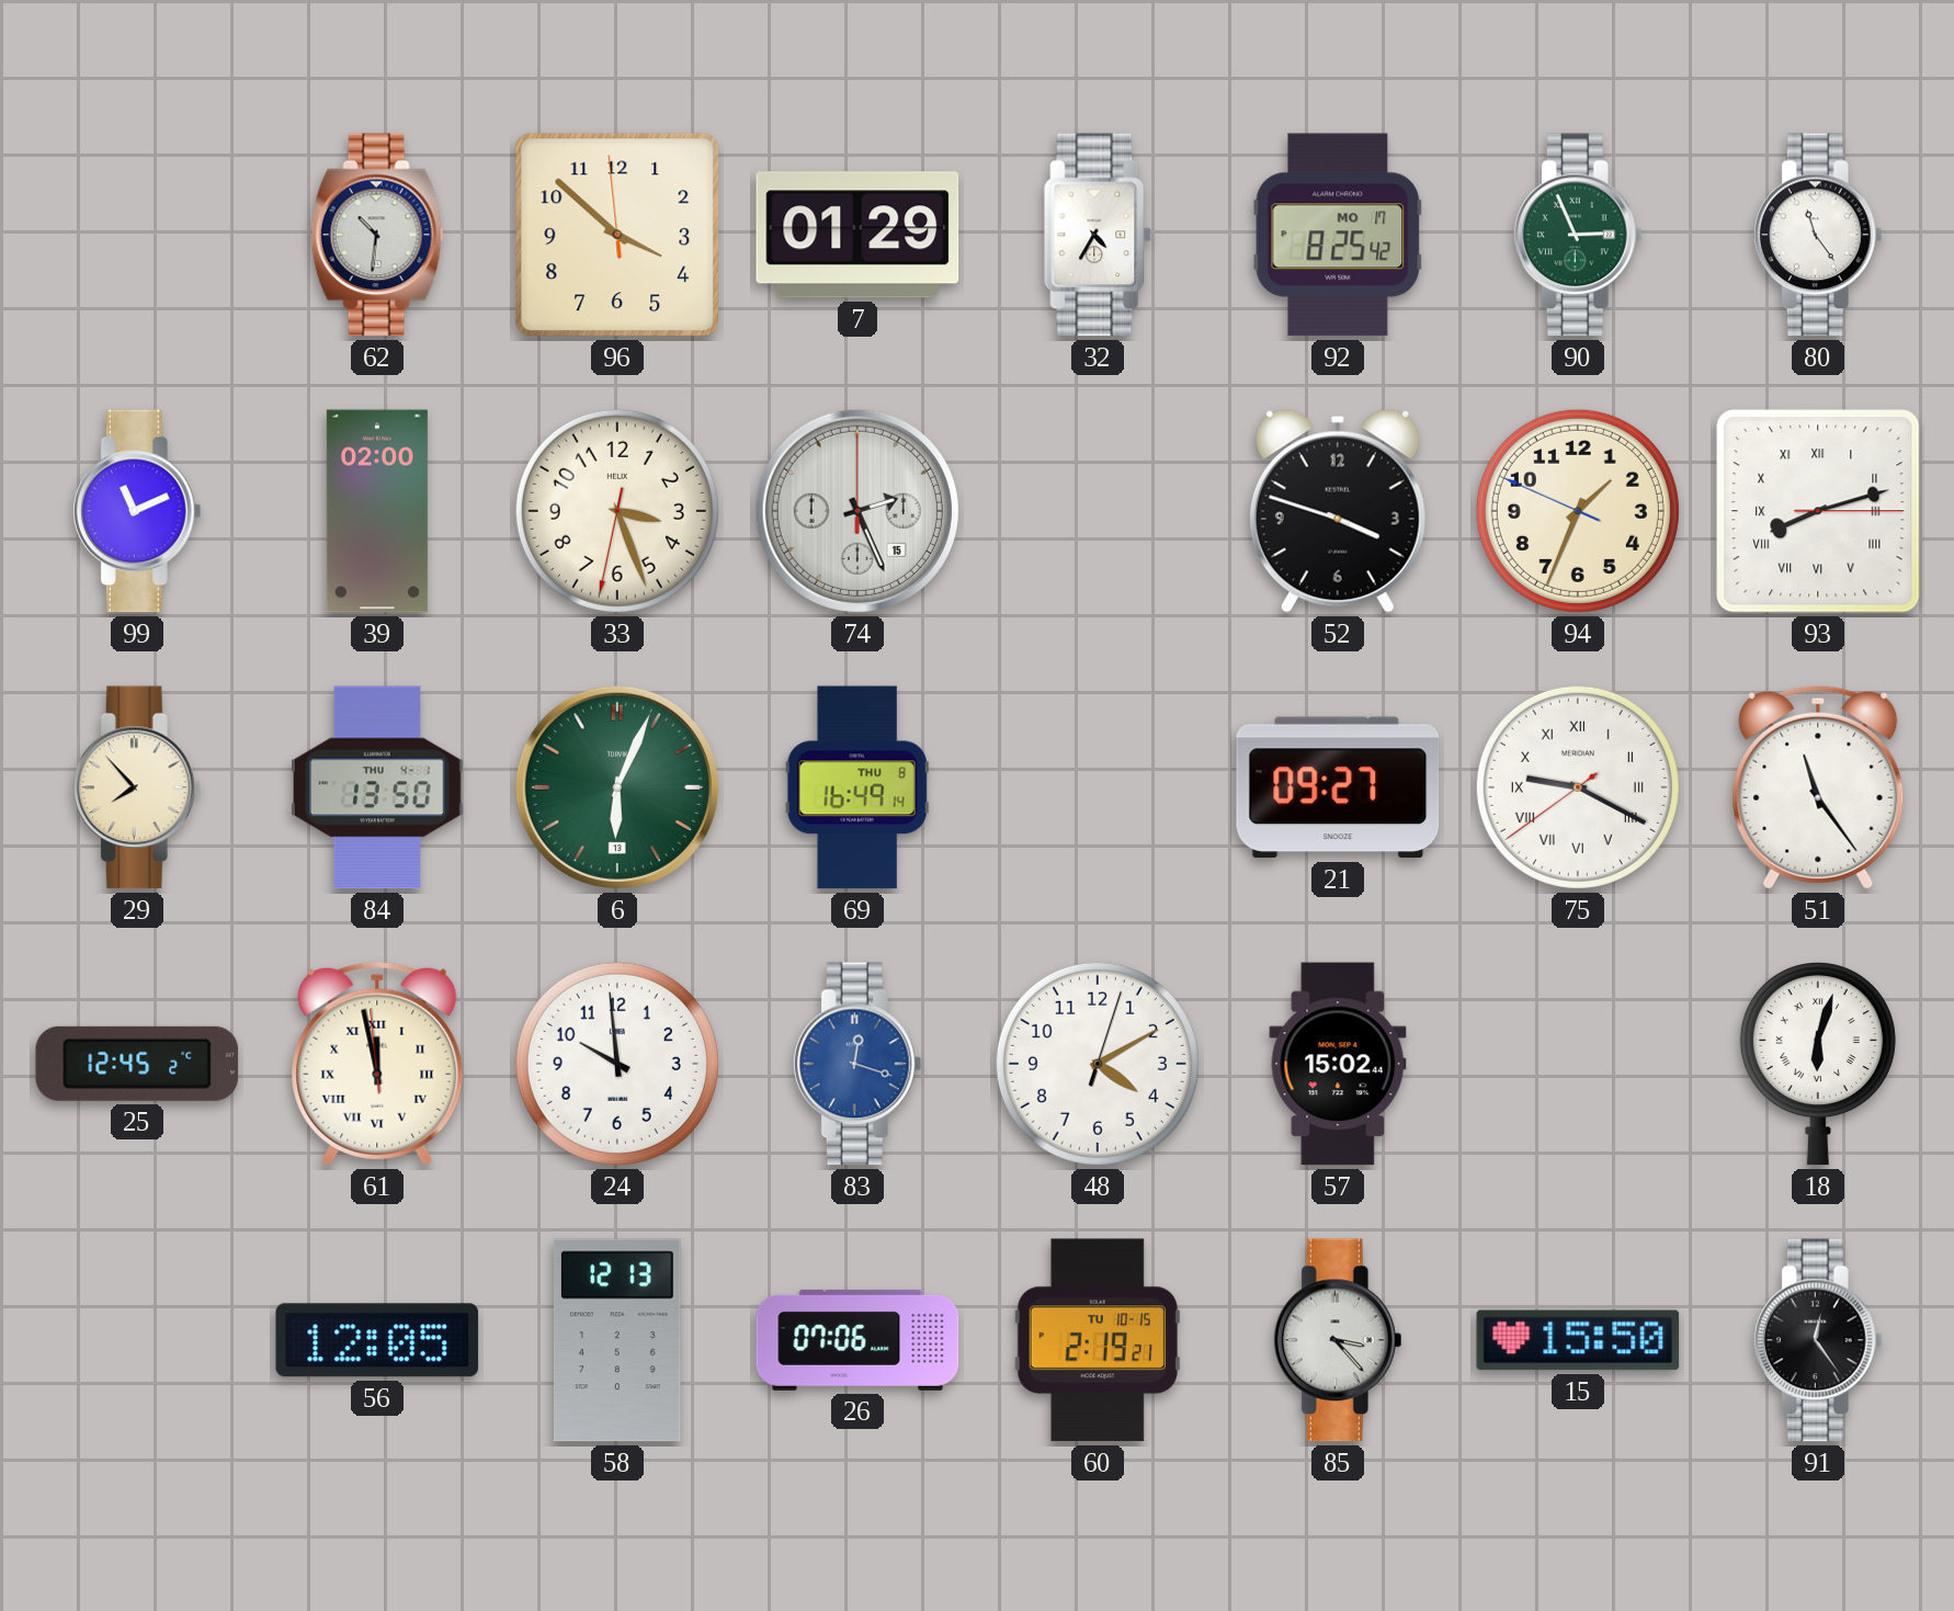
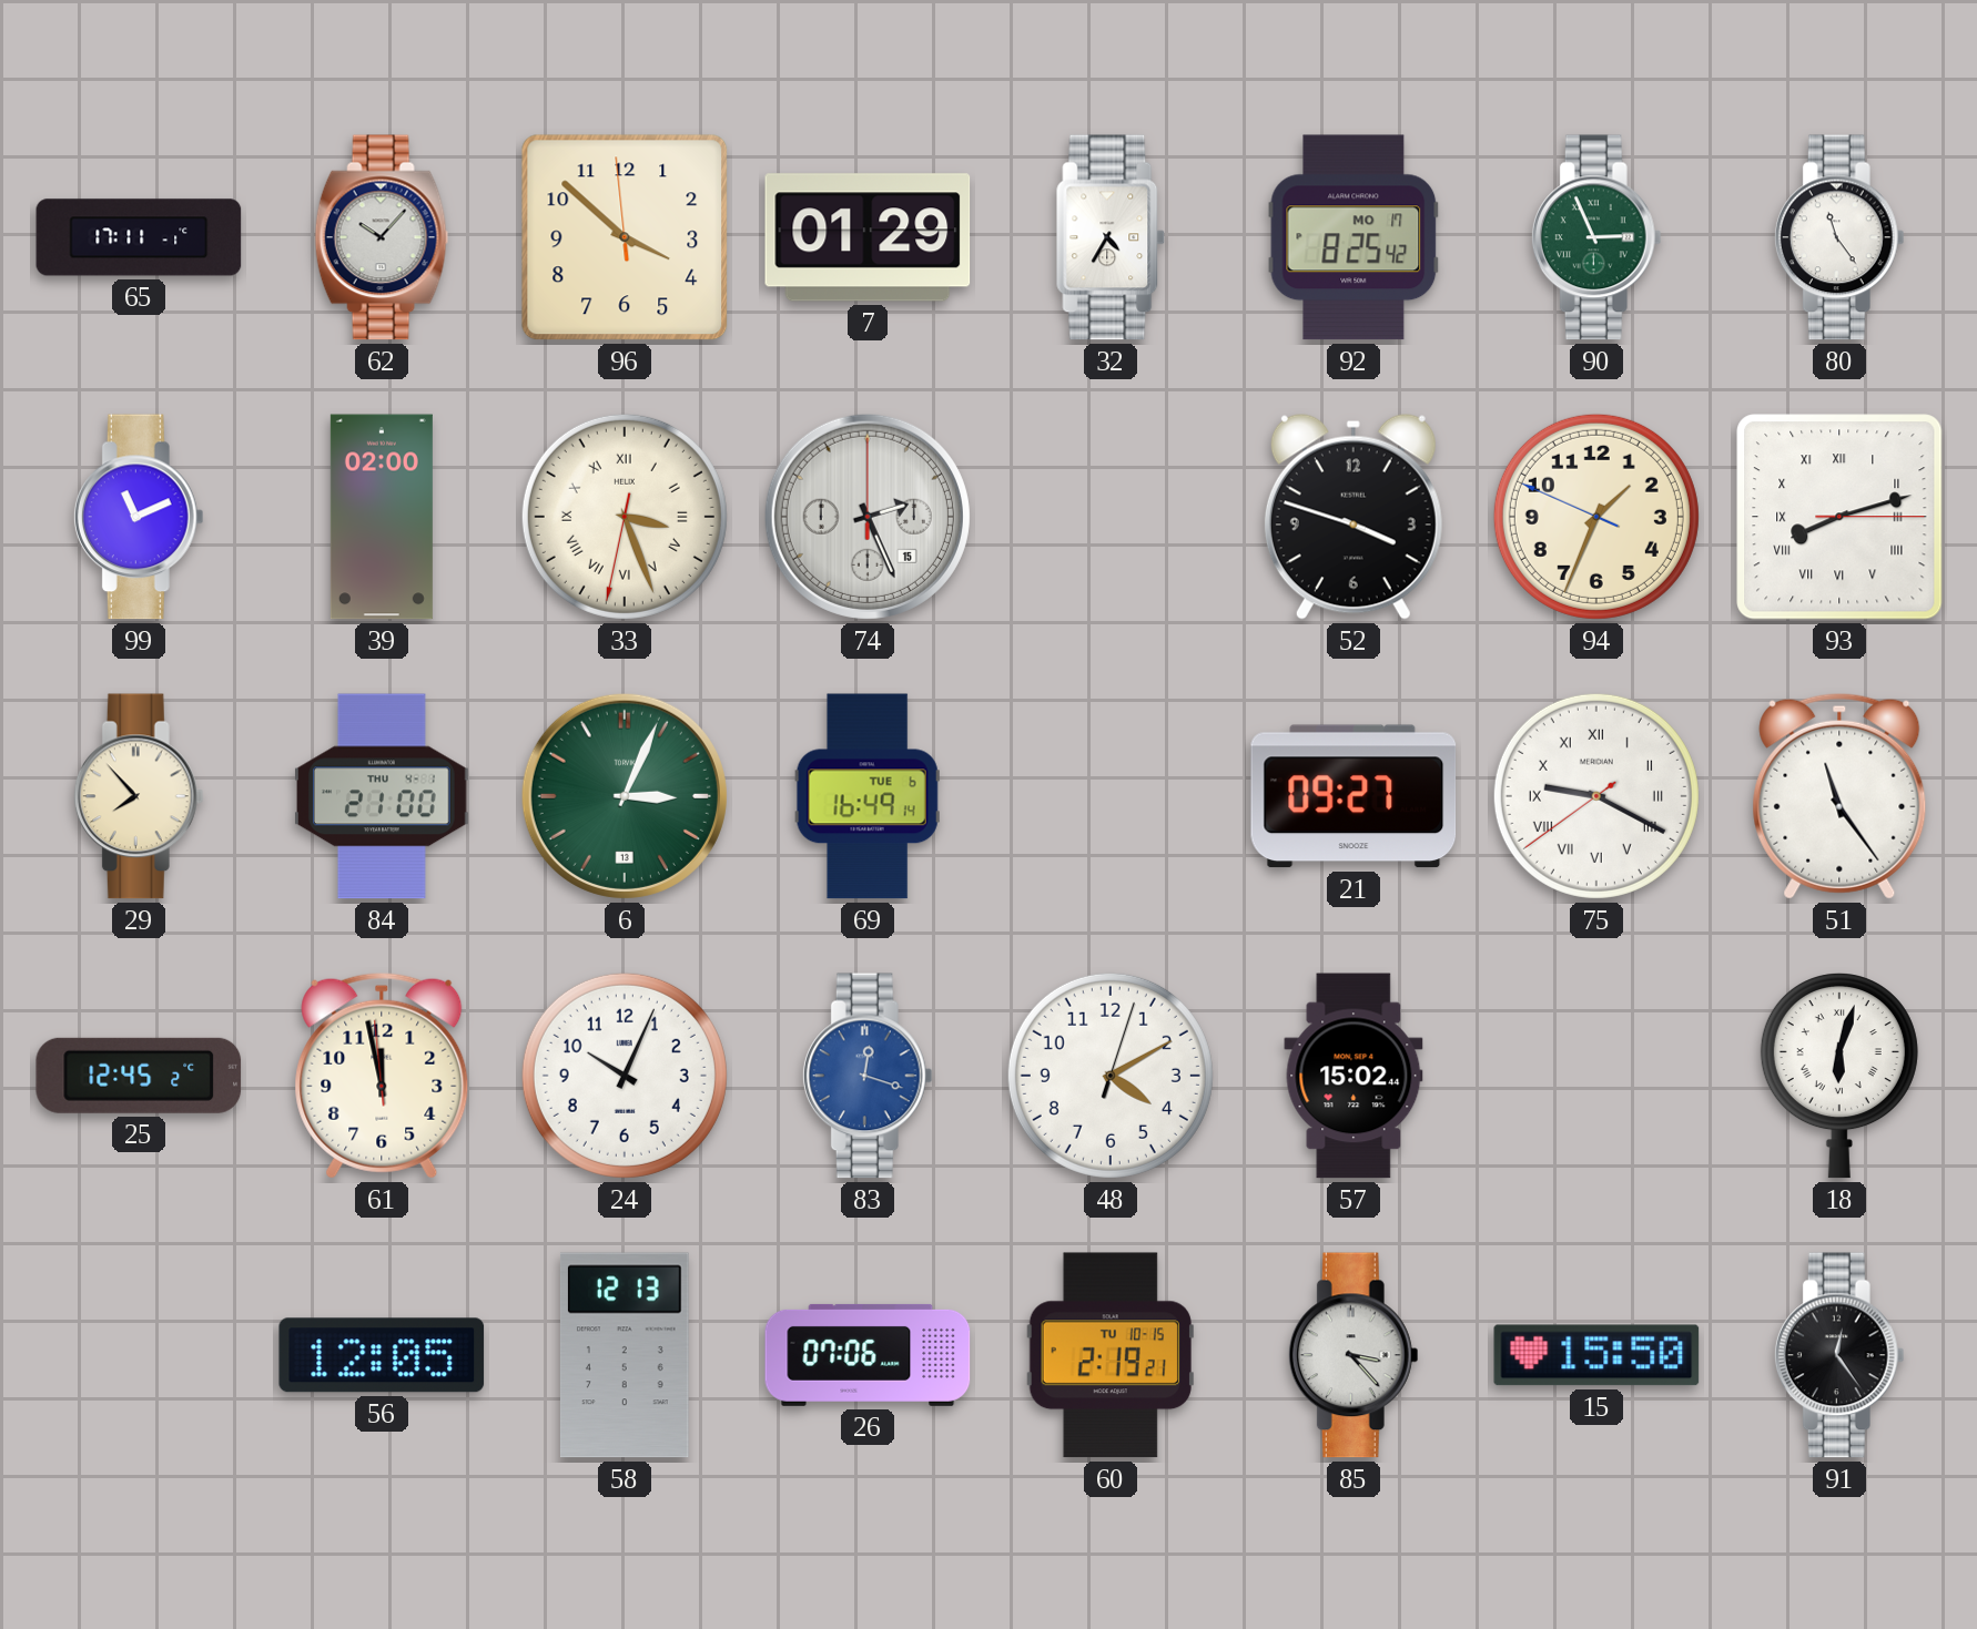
65: none -> 17:11
62: 10:31 -> 10:07
33 numerals: Arabic -> Roman
84: 13:50 -> 21:00
6: 6:04 -> 3:04
69 date: THU 8 -> TUE 6
61 numerals: Roman -> Arabic
24: 9:59 -> 10:04
